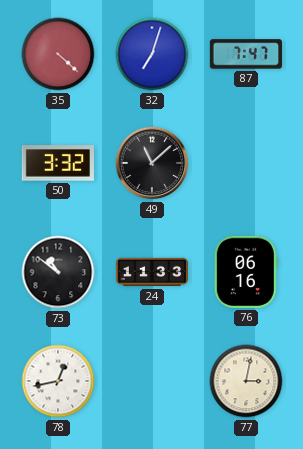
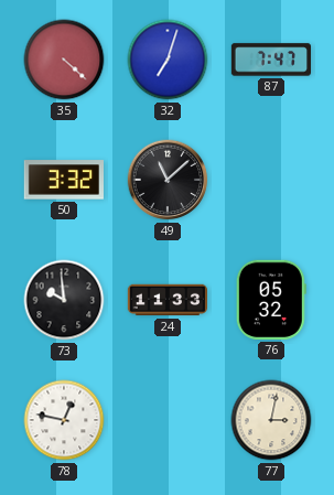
73: 10:51 -> 9:59
76: 06:16 -> 05:32
78: 12:43 -> 12:47
